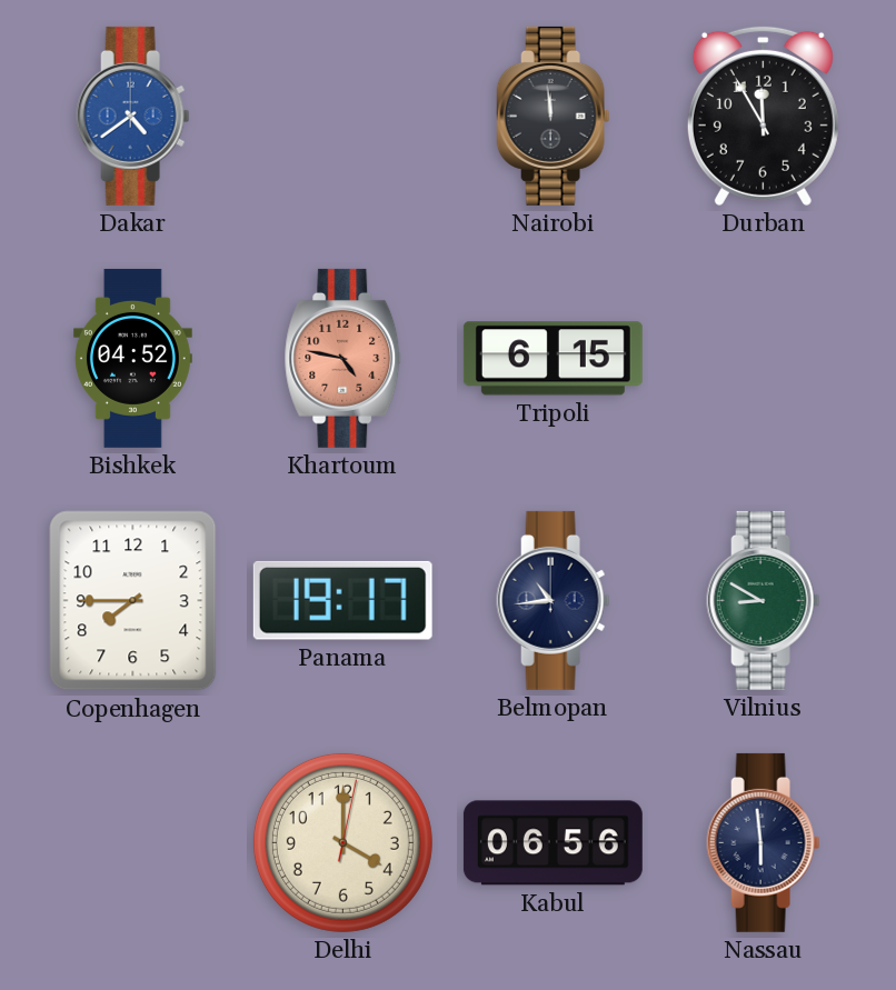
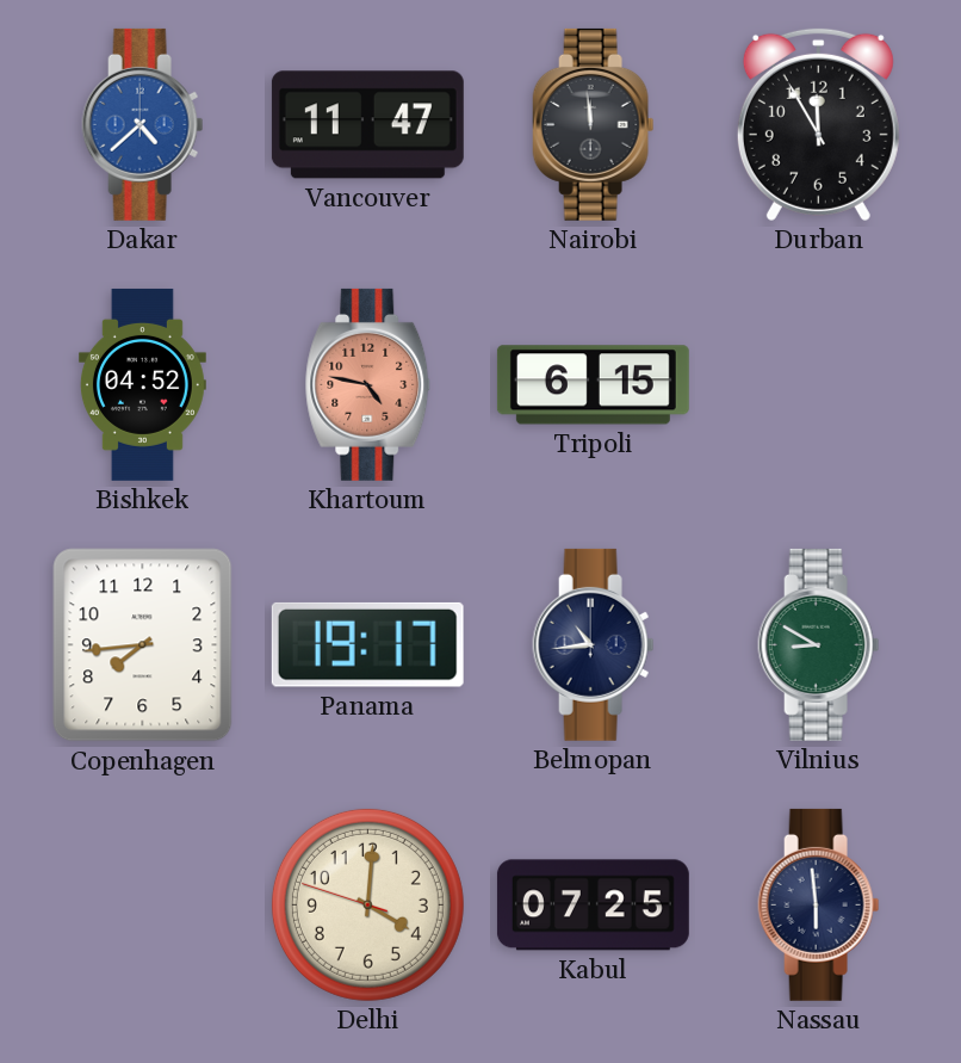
Dakar: 4:39 -> 4:38
Vancouver: none -> 11:47
Copenhagen: 7:45 -> 7:44
Delhi: 4:00:02 -> 4:00:48
Kabul: 06:56 -> 07:25
